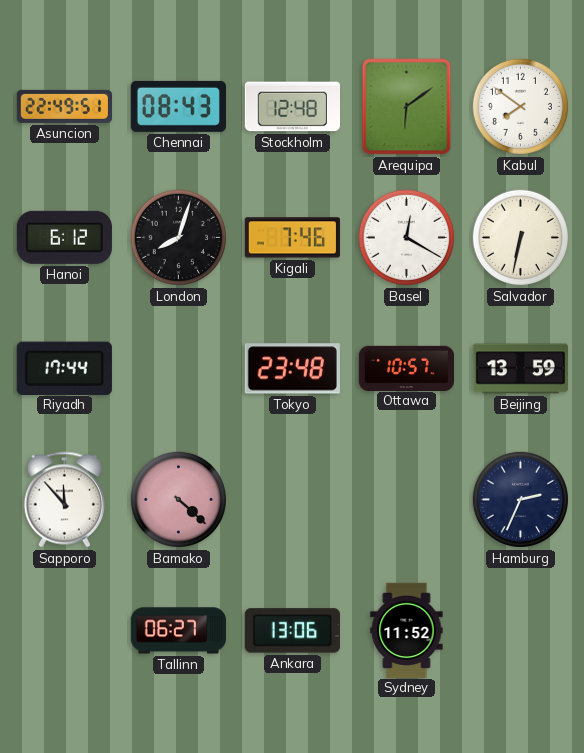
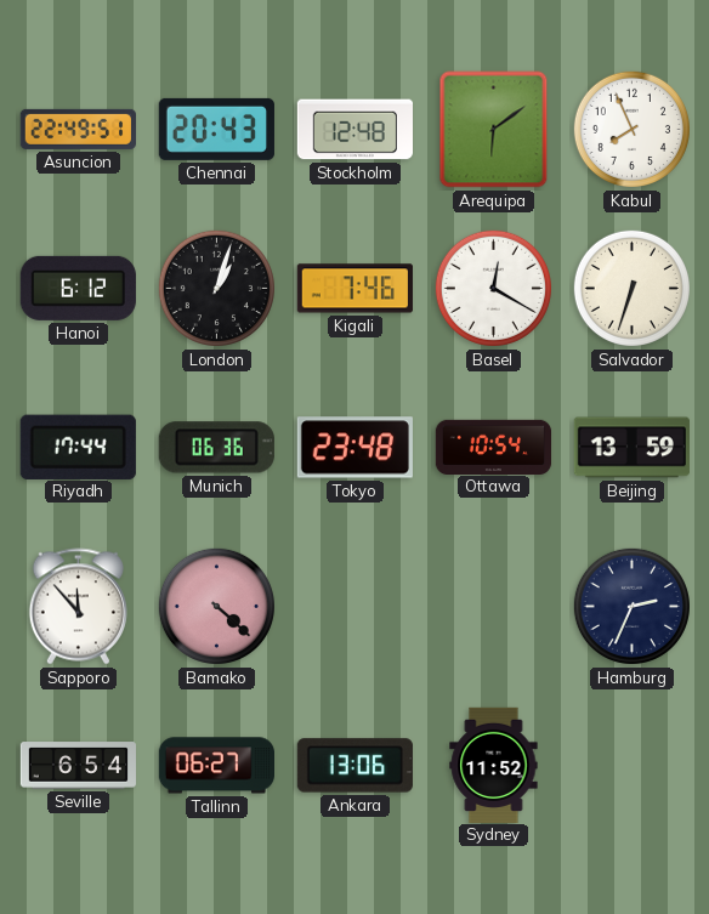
Chennai: 08:43 -> 20:43
Kabul: 7:51 -> 7:56
London: 8:03 -> 1:03
Salvador: 6:32 -> 6:33
Munich: none -> 06:36
Ottawa: 10:57 -> 10:54
Seville: none -> 6:54
